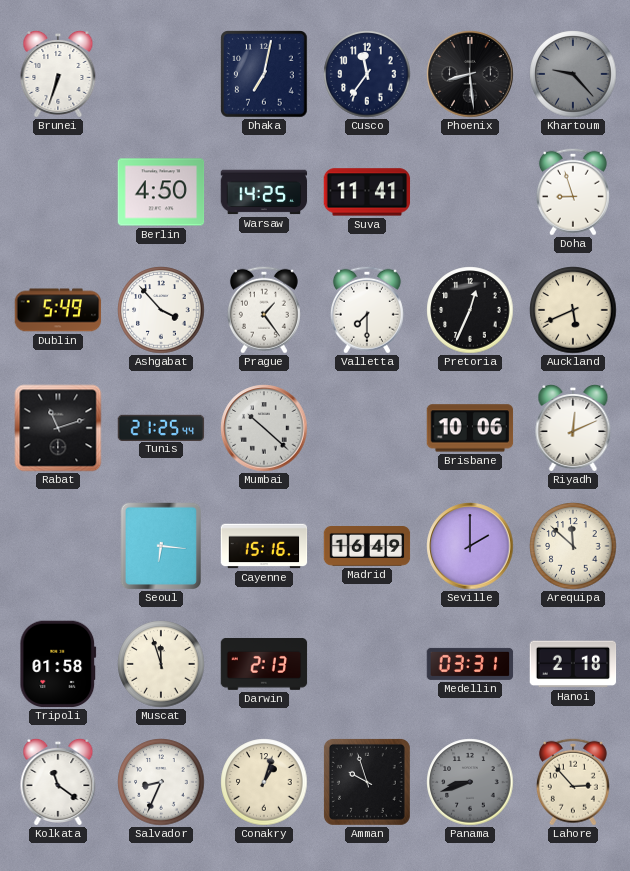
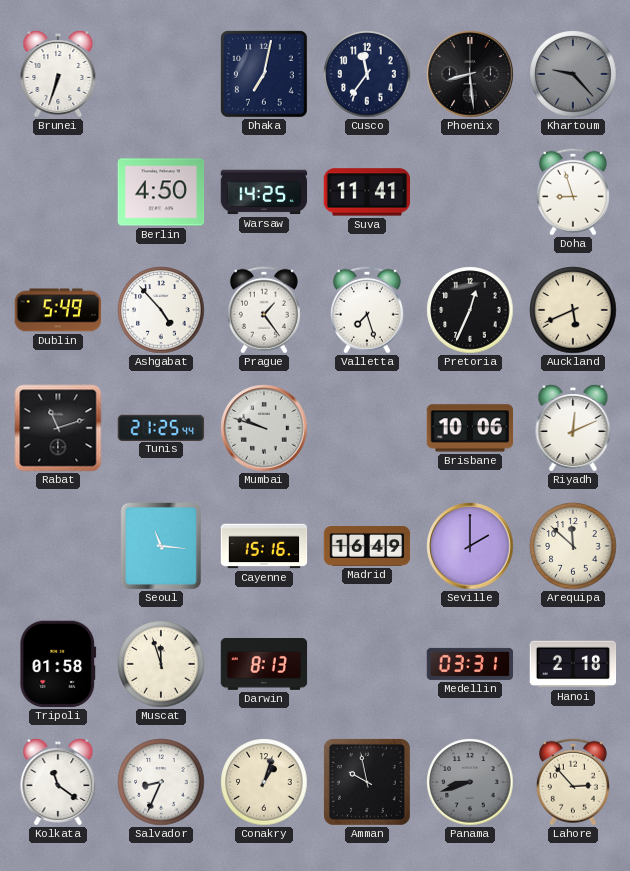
Ashgabat: 3:53 -> 4:53
Valletta: 7:30 -> 7:27
Mumbai: 10:22 -> 9:48
Seoul: 6:16 -> 11:16
Darwin: 2:13 -> 8:13
Amman: 9:57 -> 9:58
